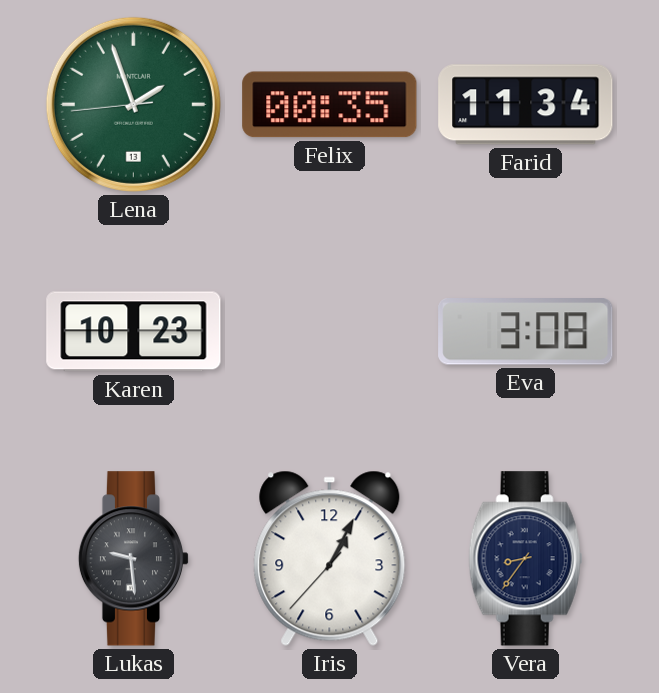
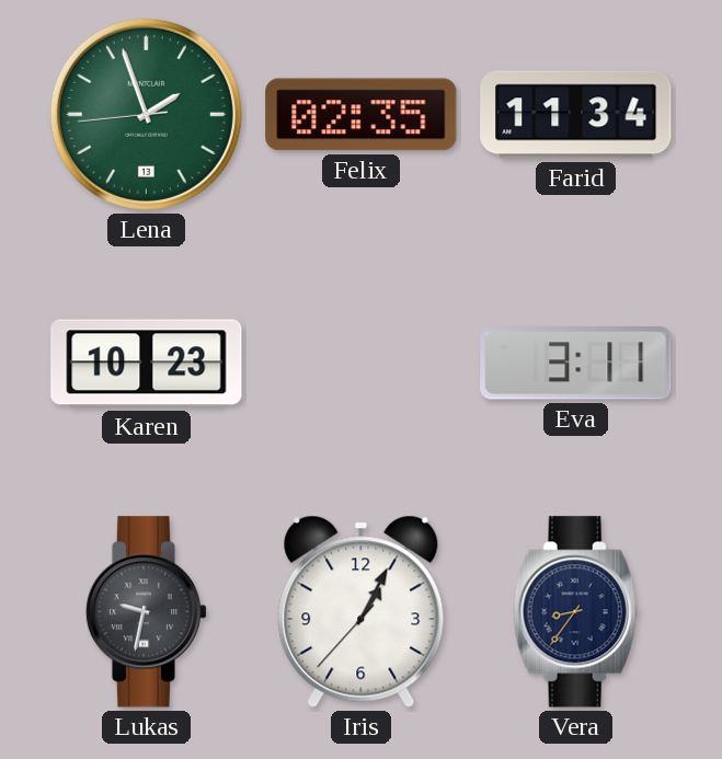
Felix: 00:35 -> 02:35
Eva: 3:08 -> 3:11
Lukas: 9:29 -> 9:32
